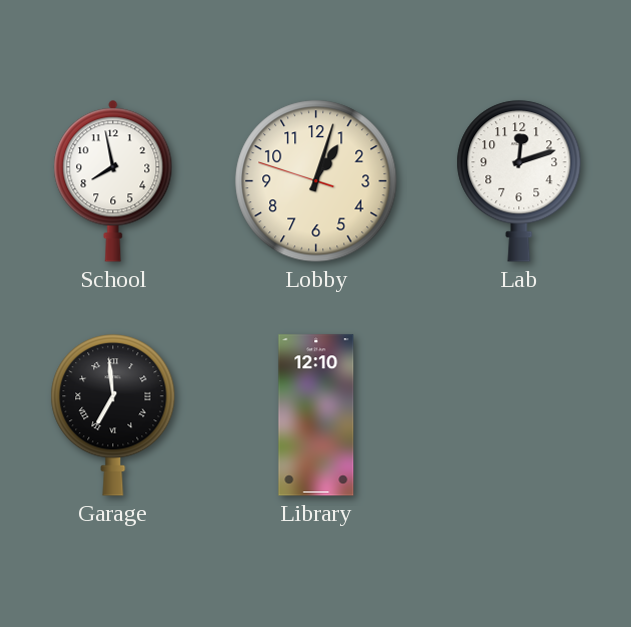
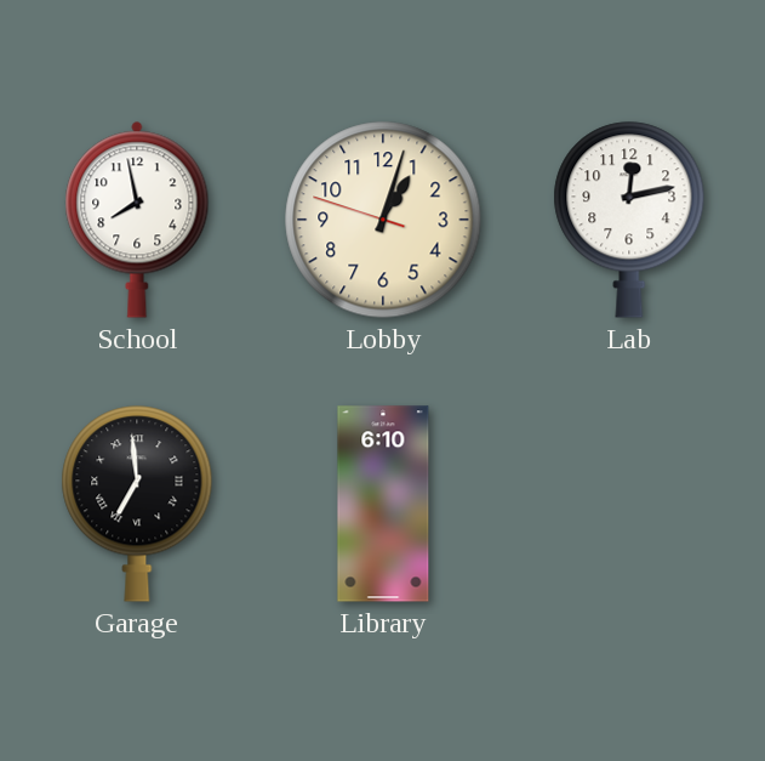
Lab: 12:12 -> 12:13
Library: 12:10 -> 6:10
